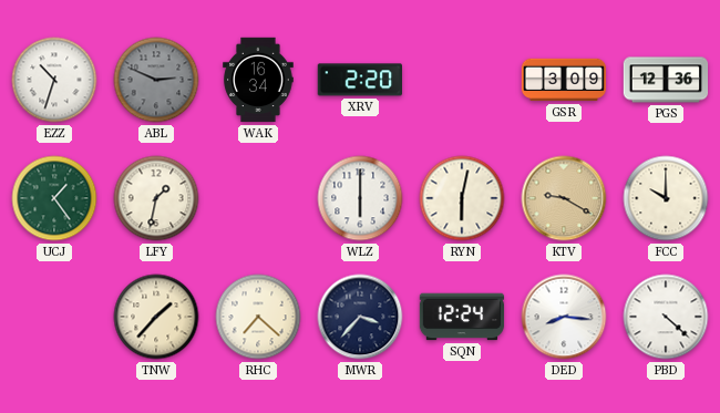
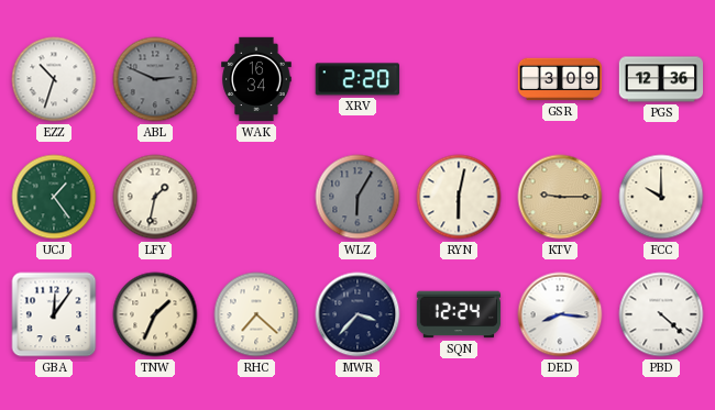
WLZ: 6:00 -> 6:05
WLZ dial: white -> grey
KTV: 9:20 -> 9:15
GBA: none -> 12:06
TNW: 1:37 -> 1:34
